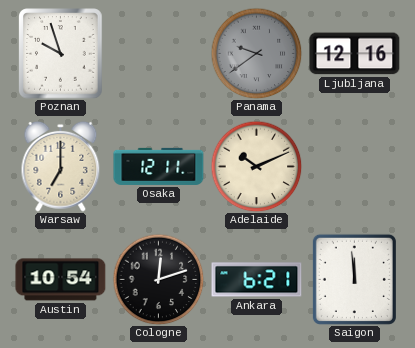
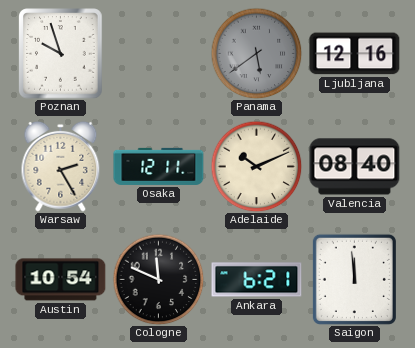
Panama: 9:39 -> 5:39
Warsaw: 7:00 -> 2:25
Valencia: none -> 08:40
Cologne: 12:12 -> 11:49
